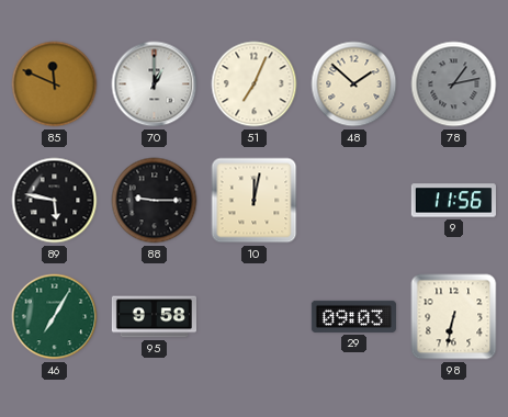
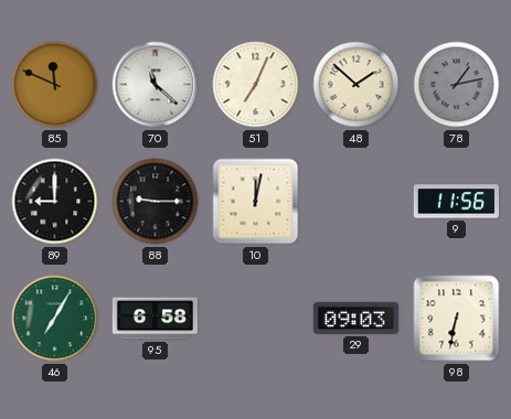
70: 1:00 -> 11:22
89: 5:47 -> 9:00
95: 9:58 -> 6:58
